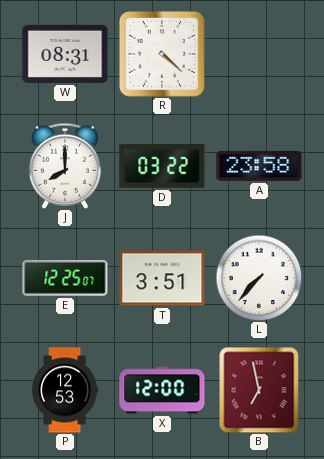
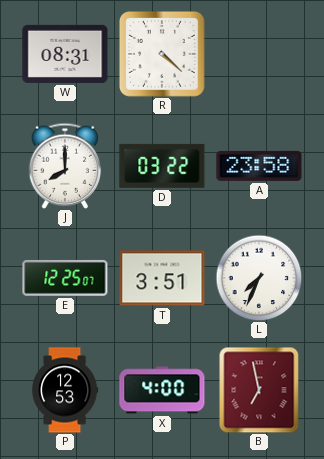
L: 7:37 -> 7:34
X: 12:00 -> 4:00
